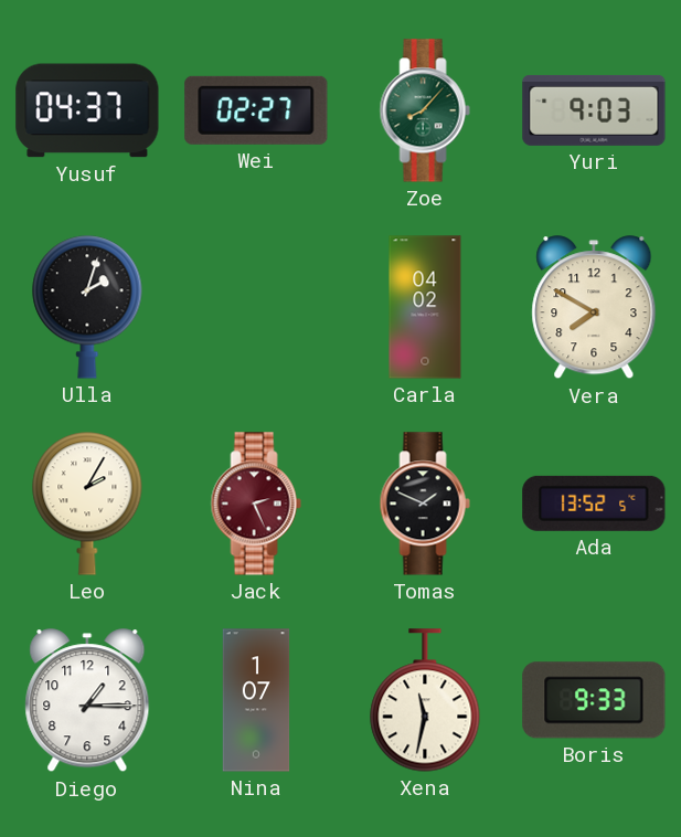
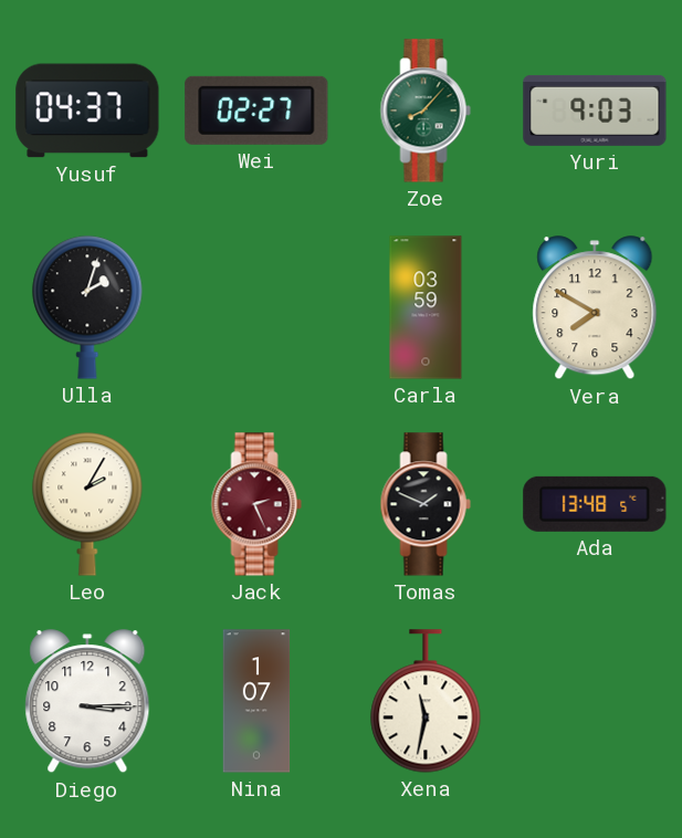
Carla: 04:02 -> 03:59
Ada: 13:52 -> 13:48
Diego: 1:15 -> 3:15
Boris: 9:33 -> none
